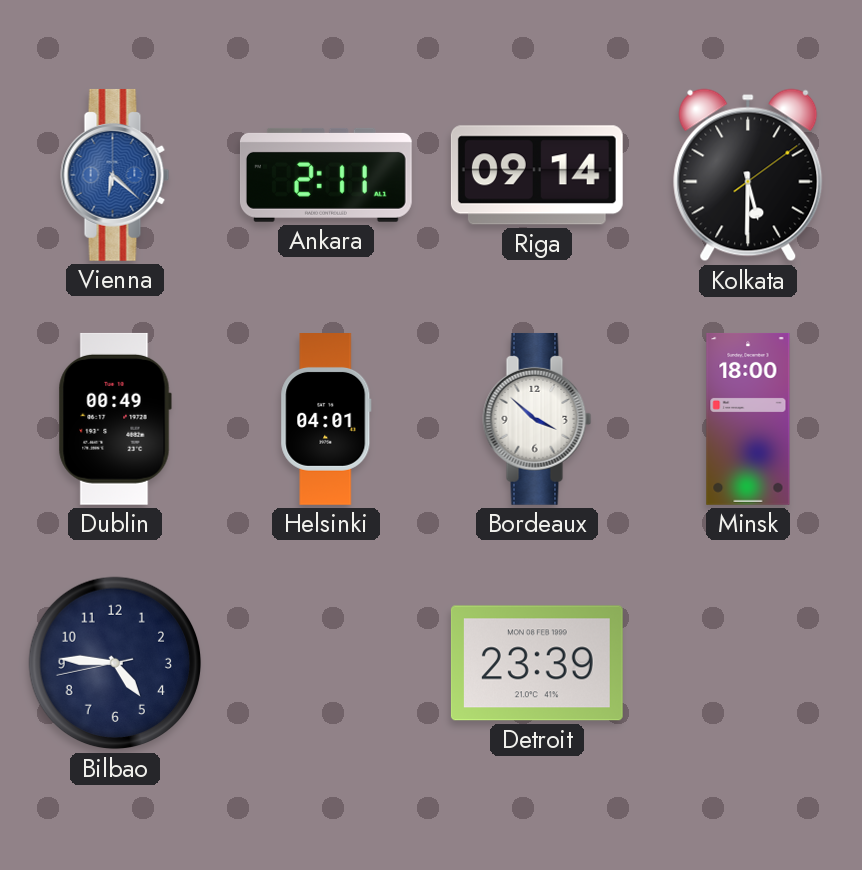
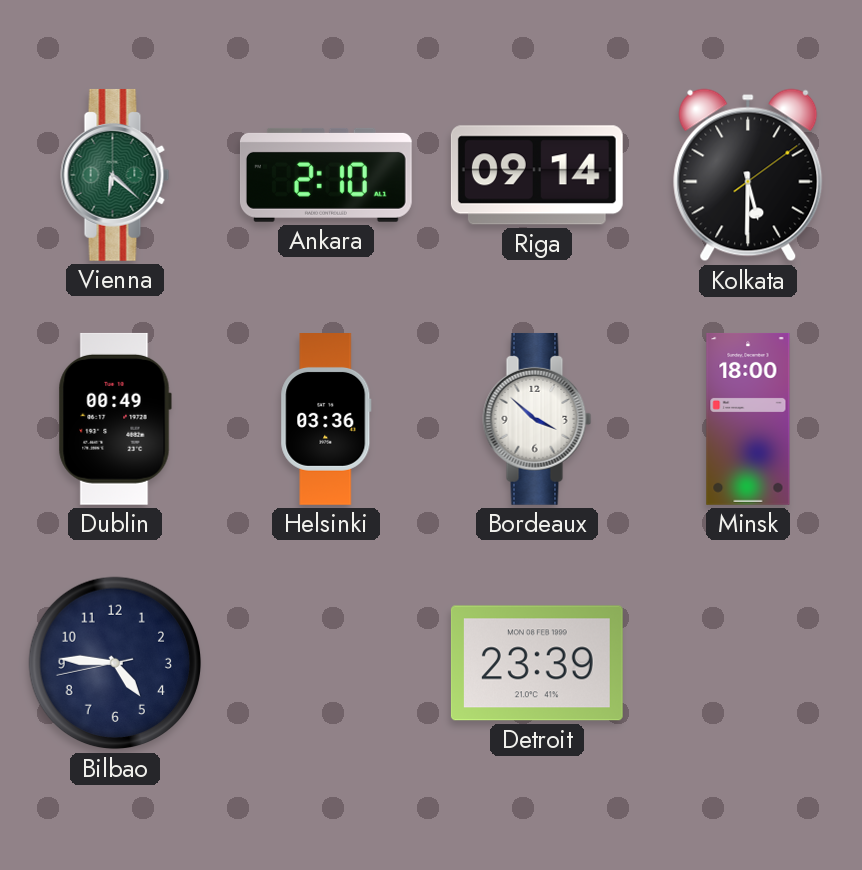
Vienna dial: blue -> green
Ankara: 2:11 -> 2:10
Helsinki: 04:01 -> 03:36
